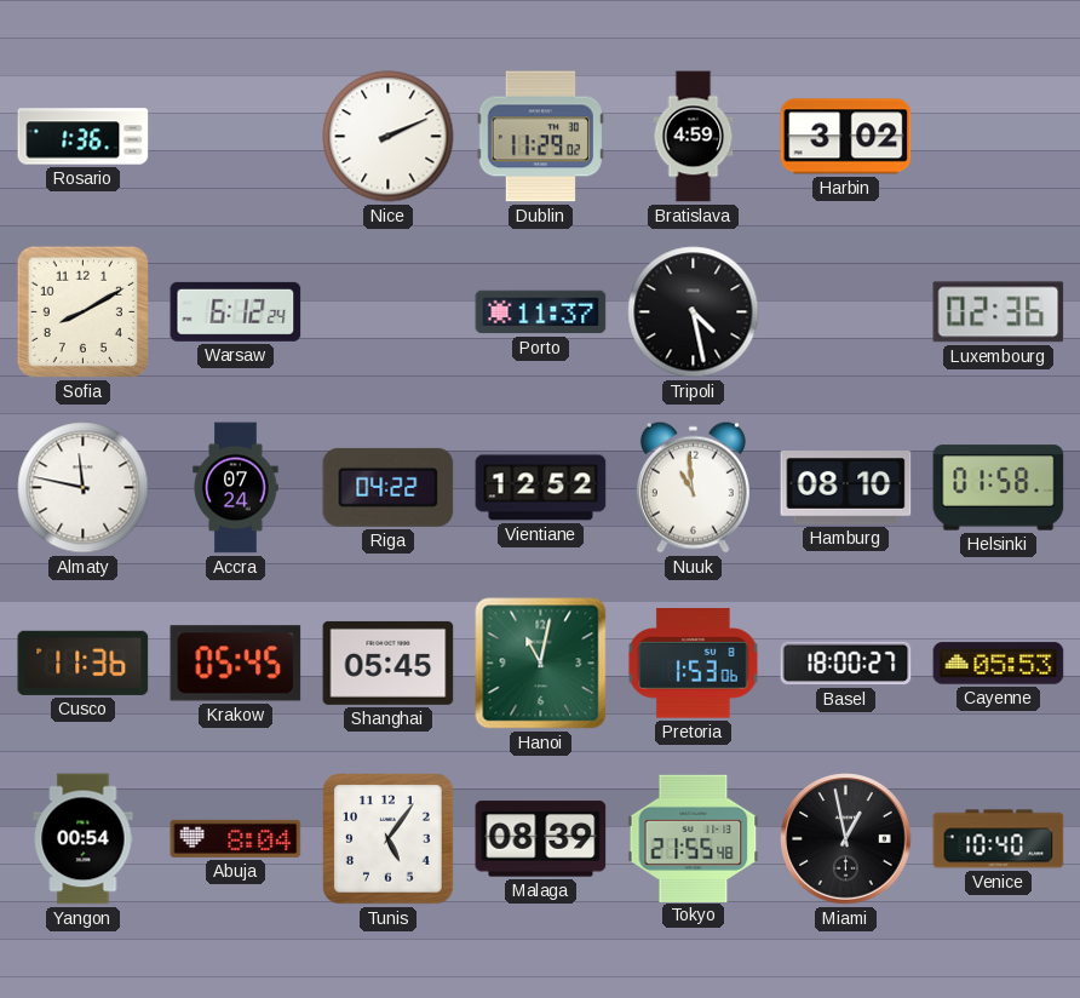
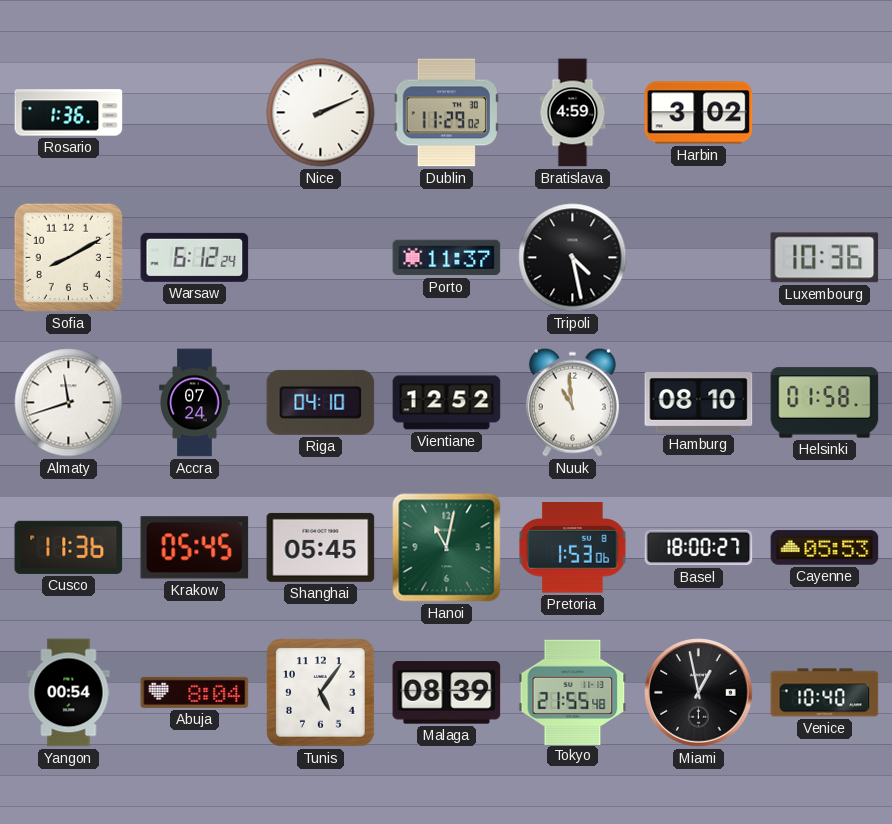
Luxembourg: 02:36 -> 10:36
Almaty: 11:47 -> 11:42
Riga: 04:22 -> 04:10
